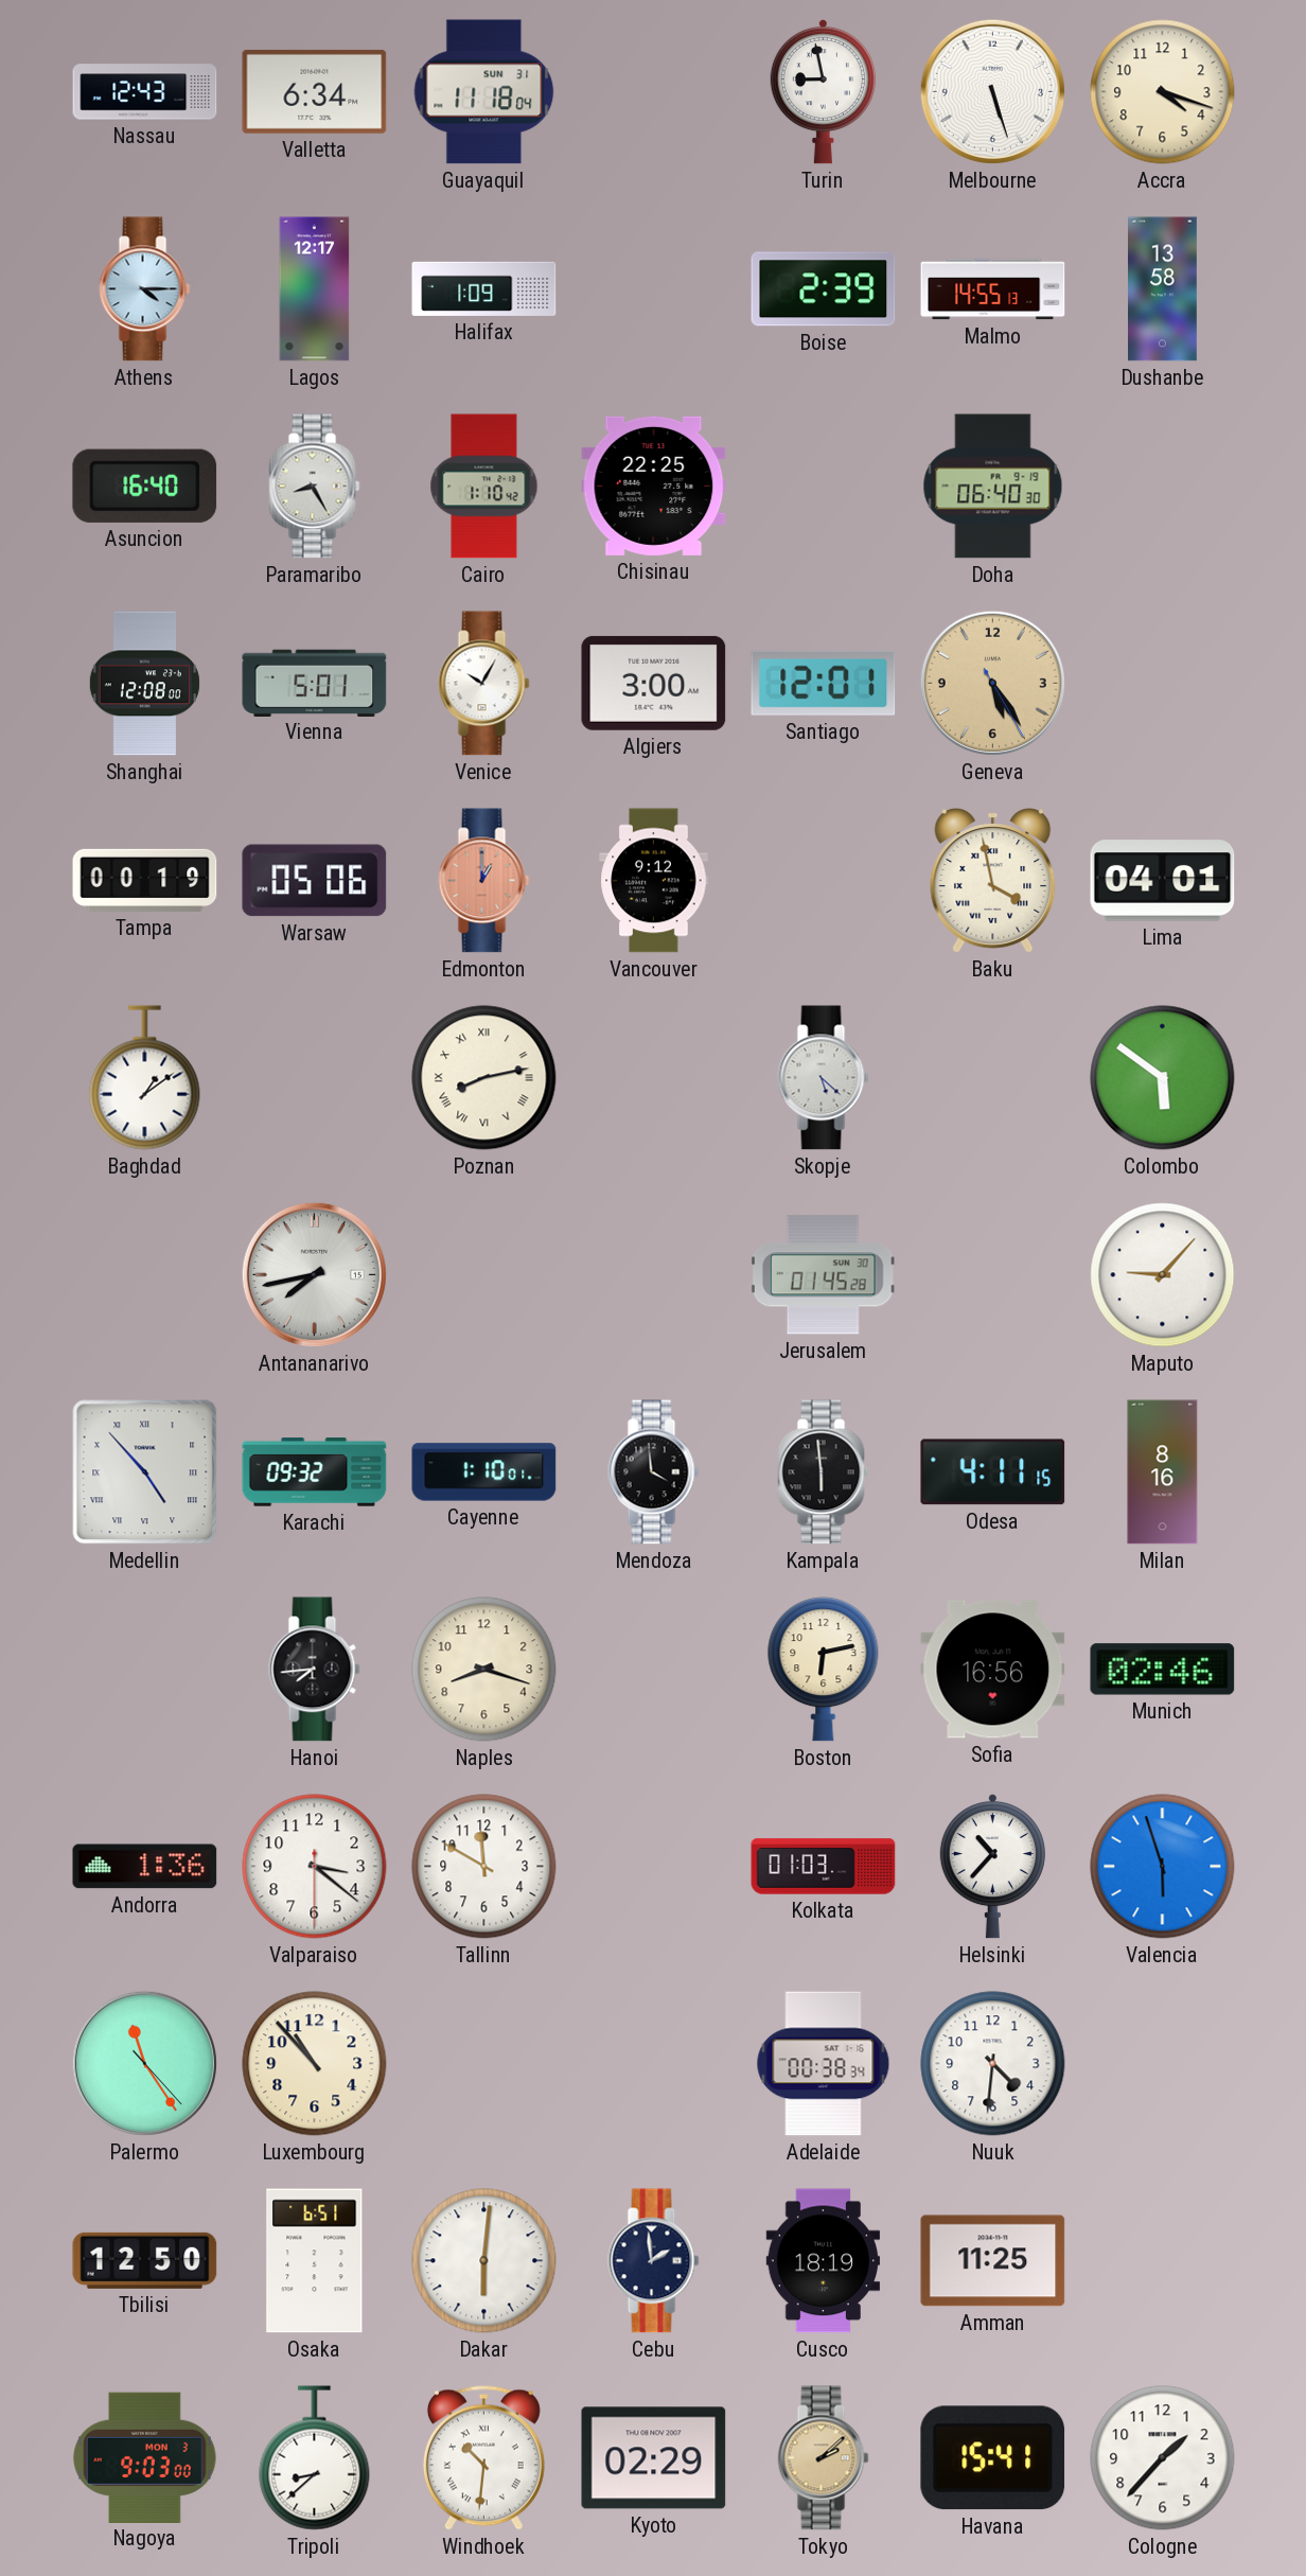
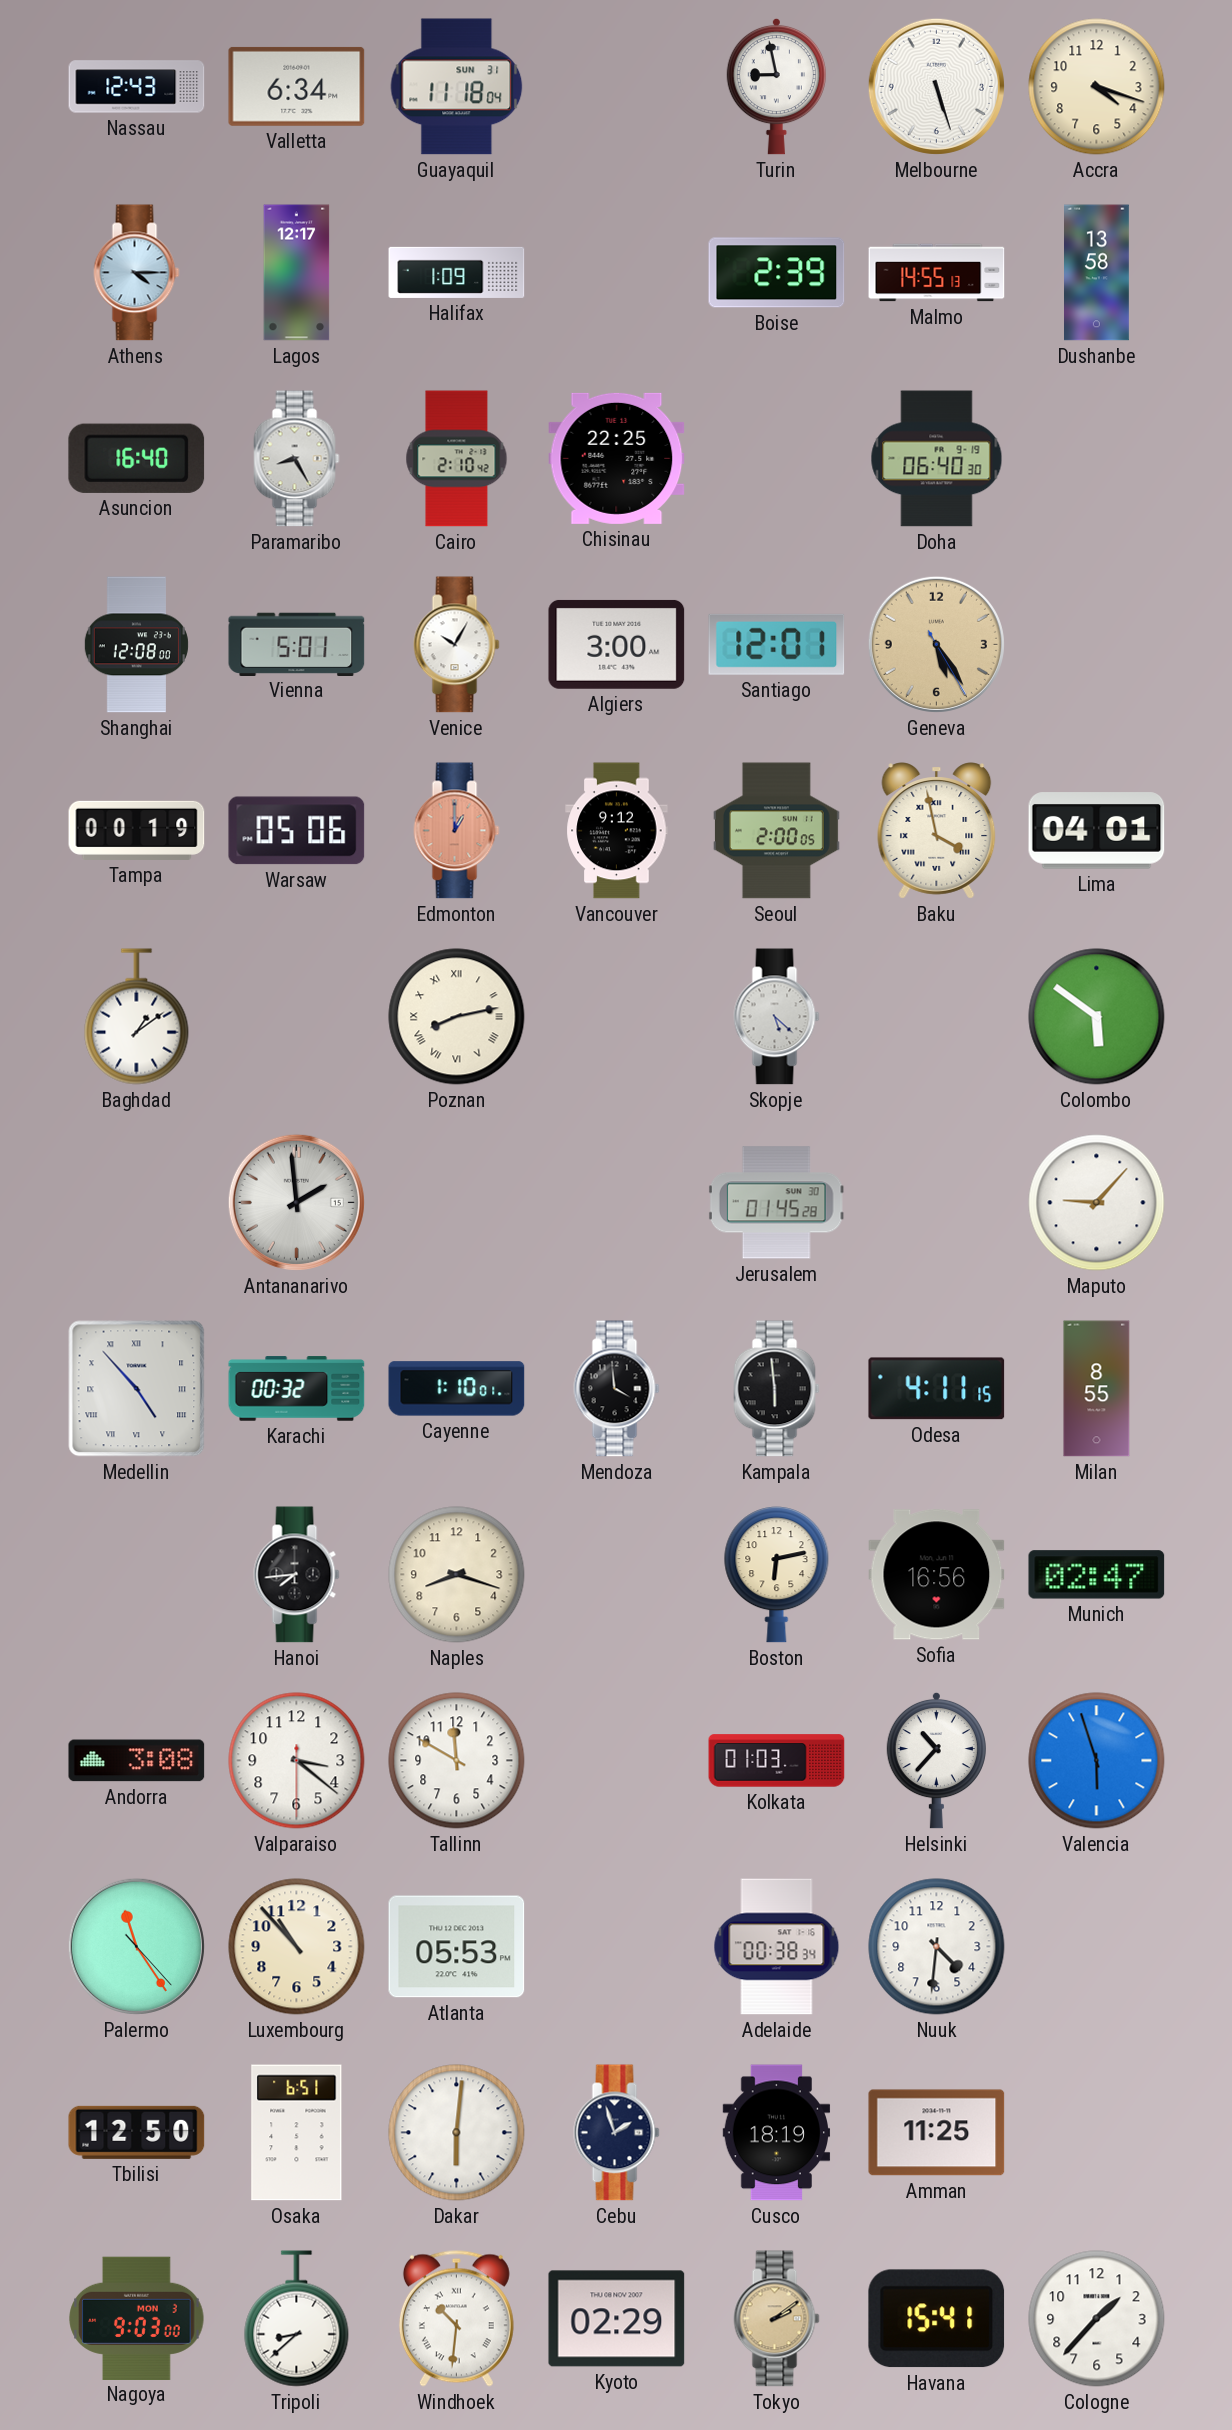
Cairo: 1:10 -> 2:10
Seoul: none -> 2:00
Antananarivo: 7:43 -> 1:59
Karachi: 09:32 -> 00:32
Milan: 8:16 -> 8:55
Munich: 02:46 -> 02:47
Andorra: 1:36 -> 3:08
Atlanta: none -> 05:53
Cebu: 1:59 -> 1:57
Tokyo: 2:08 -> 2:09
